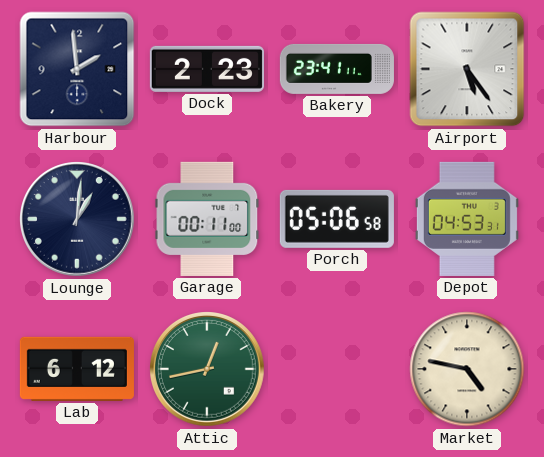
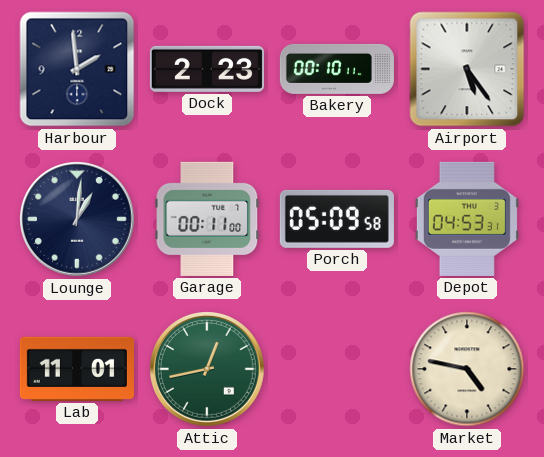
Bakery: 23:41 -> 00:10
Porch: 05:06 -> 05:09
Lab: 6:12 -> 11:01
